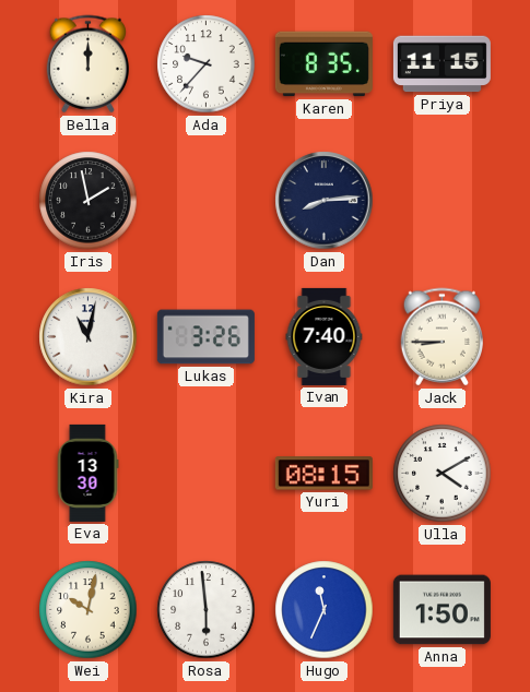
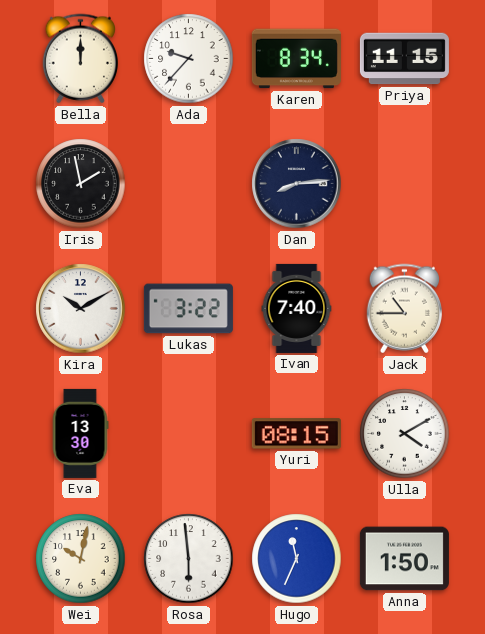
Karen: 8:35 -> 8:34
Kira: 11:02 -> 10:10
Lukas: 3:26 -> 3:22
Jack: 8:45 -> 10:45
